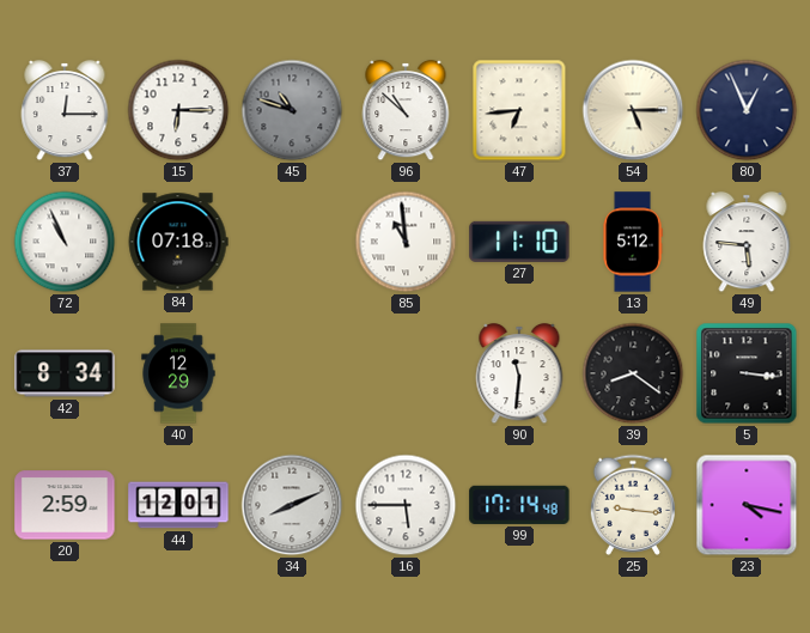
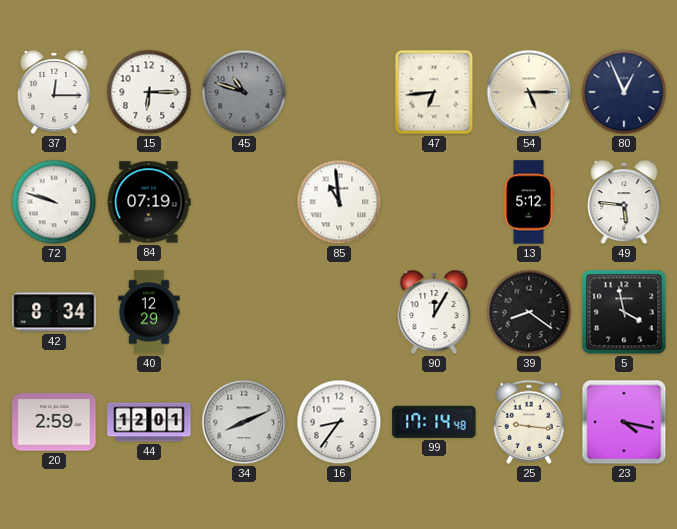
96: 10:52 -> none
72: 10:56 -> 9:48
84: 07:18 -> 07:19
27: 11:10 -> none
90: 11:31 -> 12:05
5: 3:16 -> 3:58
16: 5:45 -> 8:36
